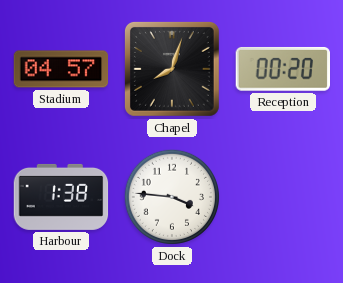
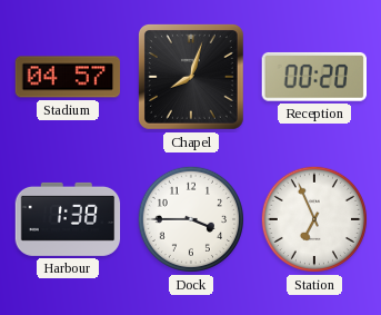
Dock: 3:46 -> 3:45
Station: none -> 6:56
